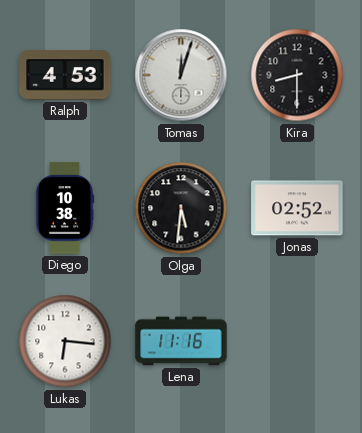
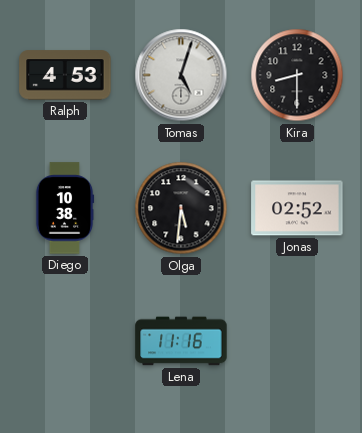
Tomas: 12:03 -> 5:03
Lukas: 6:16 -> none
